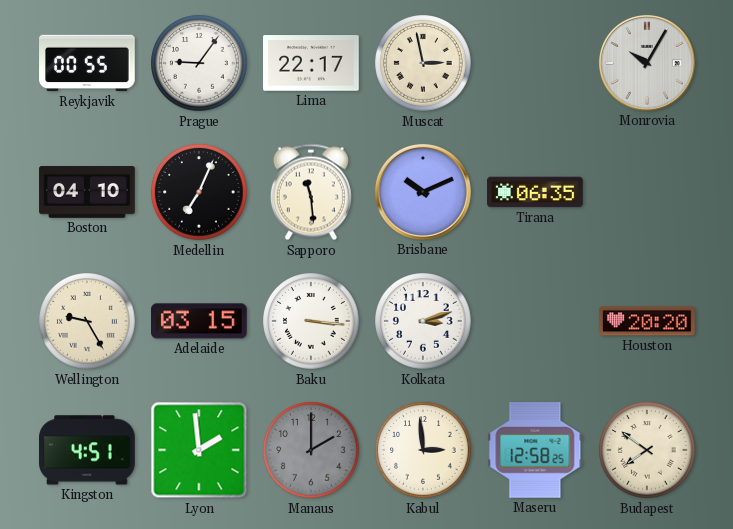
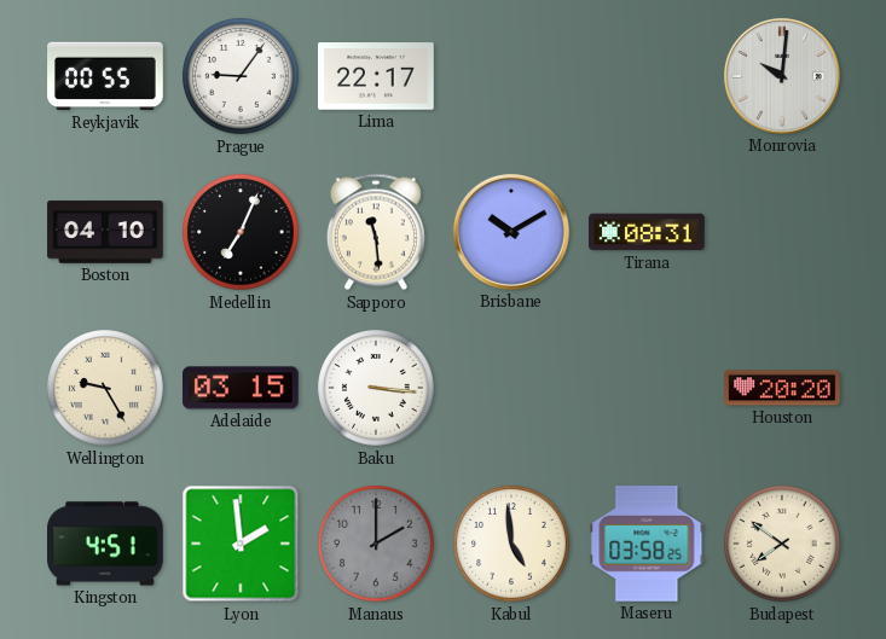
Muscat: 2:58 -> none
Monrovia: 10:05 -> 10:01
Brisbane: 10:11 -> 10:10
Tirana: 06:35 -> 08:31
Kolkata: 3:12 -> none
Kabul: 2:59 -> 4:59
Maseru: 12:58 -> 03:58
